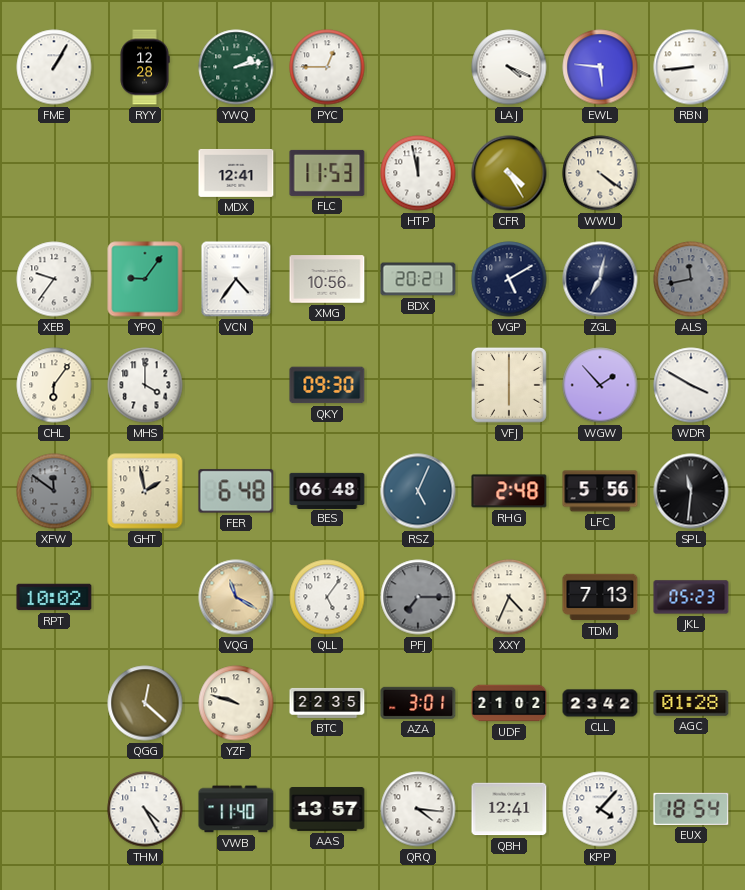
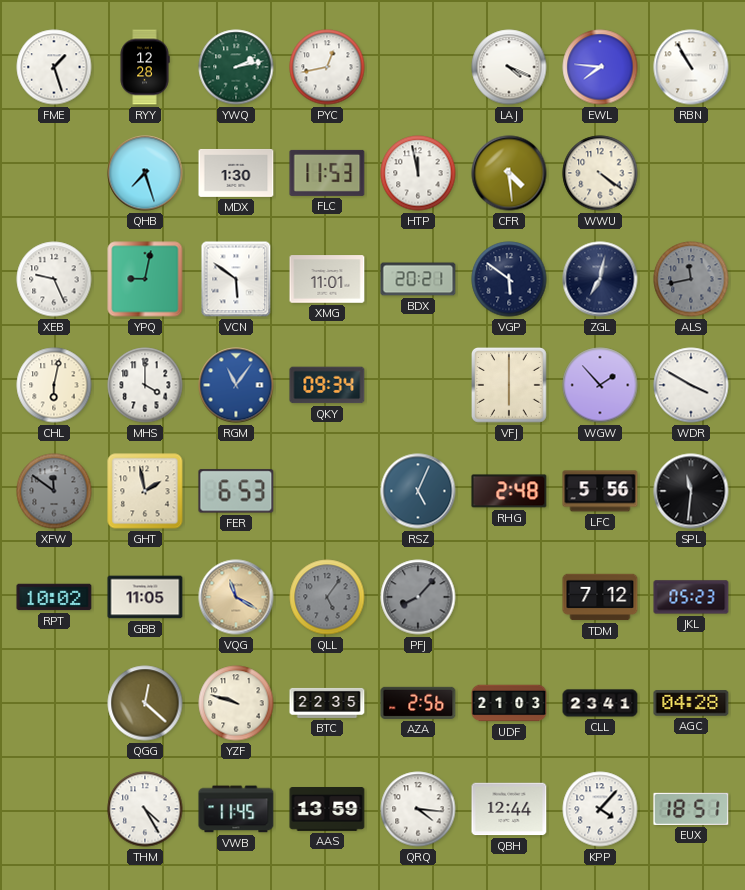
FME: 1:05 -> 1:27
PYC: 12:45 -> 12:43
EWL: 5:46 -> 7:46
RBN: 8:44 -> 10:55
QHB: none -> 7:27
MDX: 12:41 -> 1:30
CFR: 4:25 -> 4:29
XEB: 9:36 -> 9:26
YPQ: 9:06 -> 9:02
VCN: 4:36 -> 5:51
XMG: 10:56 -> 11:01
VGP: 5:10 -> 5:51
CHL: 6:06 -> 6:02
RGM: none -> 11:06
QKY: 09:30 -> 09:34
FER: 6:48 -> 6:53
BES: 06:48 -> none
GBB: none -> 11:05
QLL dial: white -> grey
PFJ: 7:15 -> 8:07
XXY: 4:34 -> none
TDM: 7:13 -> 7:12
AZA: 3:01 -> 2:56
UDF: 21:02 -> 21:03
CLL: 23:42 -> 23:41
AGC: 01:28 -> 04:28
VWB: 11:40 -> 11:45
AAS: 13:57 -> 13:59
QBH: 12:41 -> 12:44
EUX: 18:54 -> 18:51
